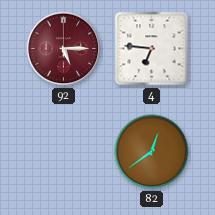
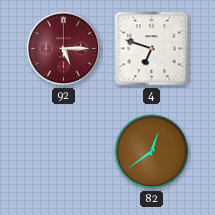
4: 6:46 -> 6:48
